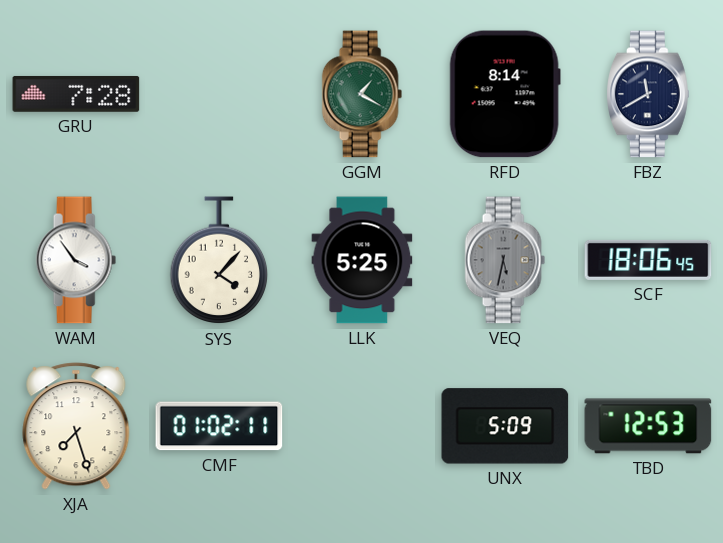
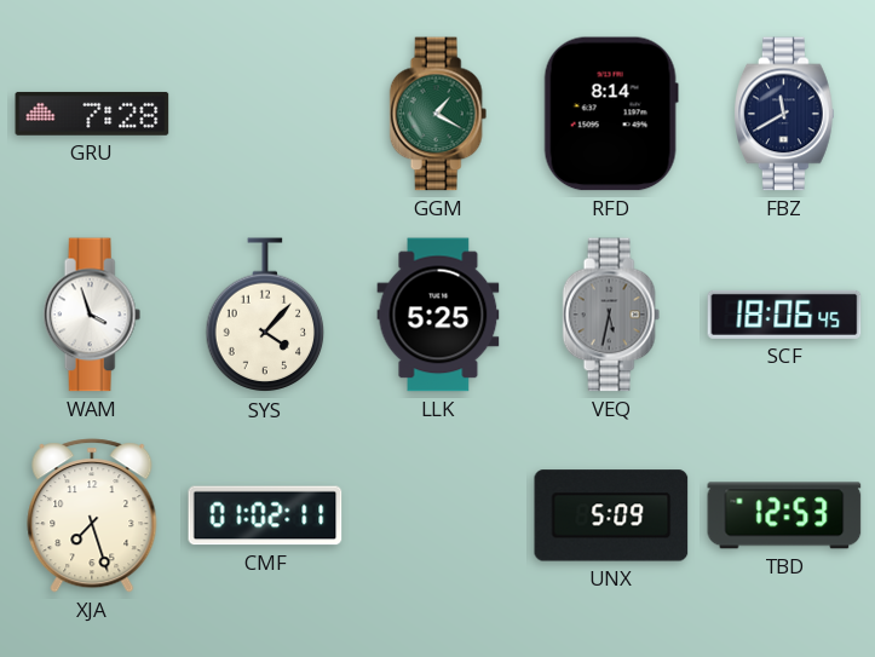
WAM: 3:54 -> 3:57
